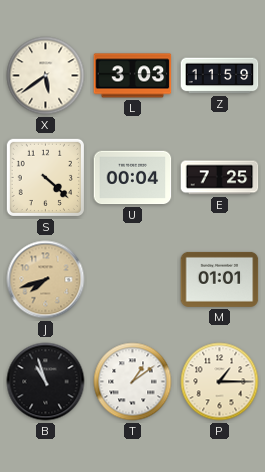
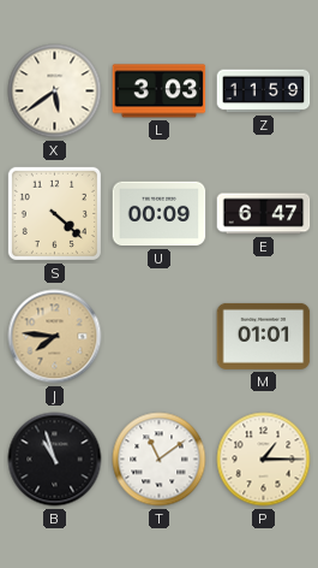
U: 00:04 -> 00:09
E: 7:25 -> 6:47
J: 7:42 -> 7:46
T: 1:09 -> 11:09
